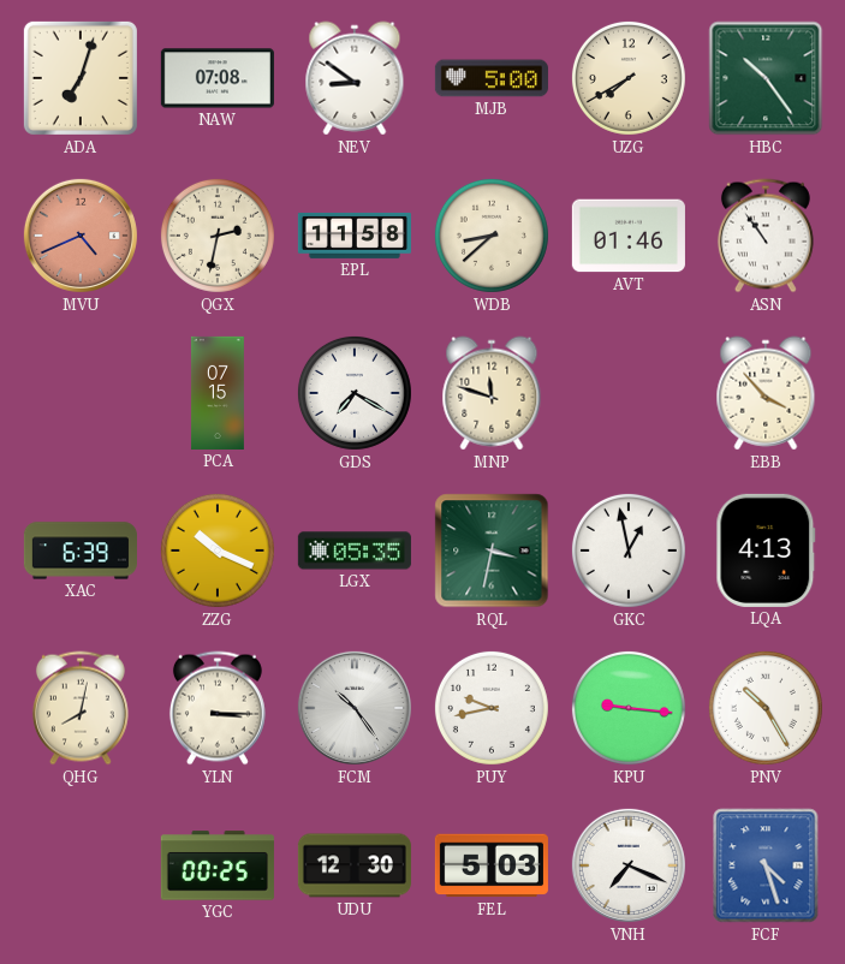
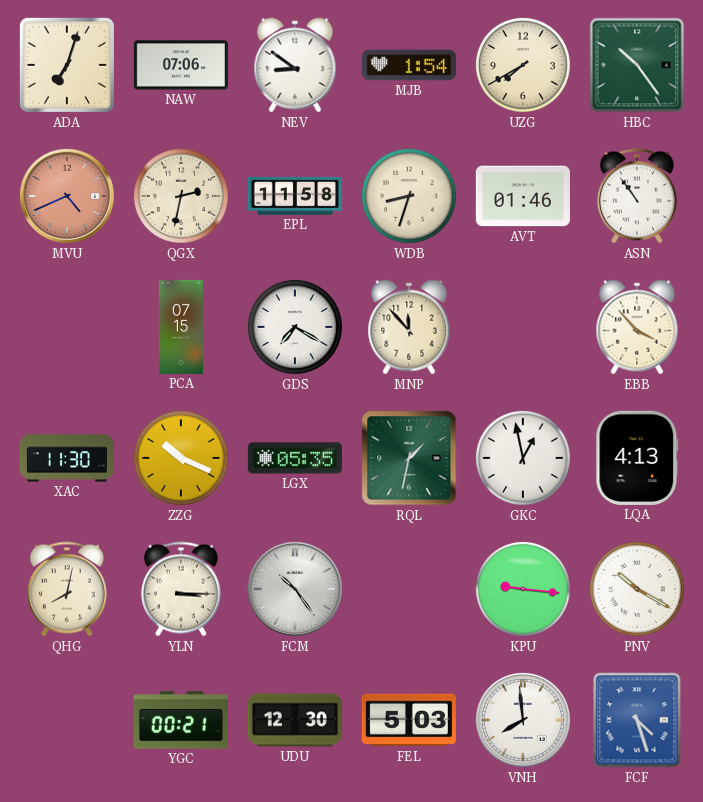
NAW: 07:08 -> 07:06
MJB: 5:00 -> 1:54
WDB: 8:38 -> 8:33
MNP: 11:48 -> 11:53
XAC: 6:39 -> 11:30
RQL: 3:32 -> 1:32
PUY: 9:43 -> none
PNV: 10:25 -> 10:20
YGC: 00:25 -> 00:21
VNH: 7:19 -> 7:59
